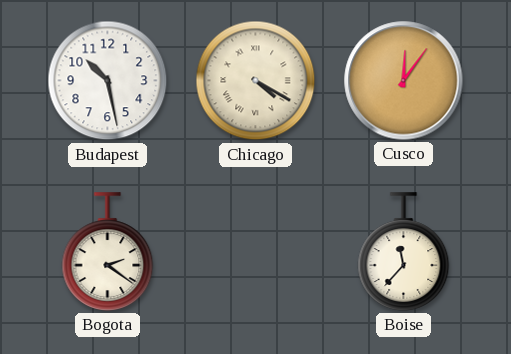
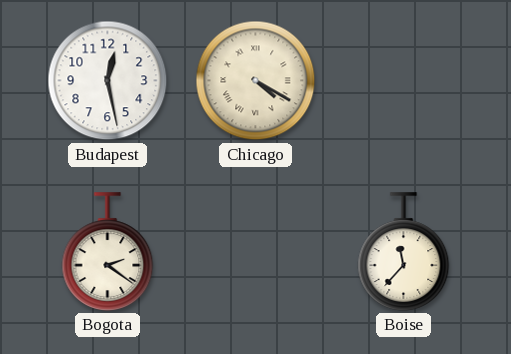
Budapest: 10:28 -> 12:28
Cusco: 12:06 -> none
